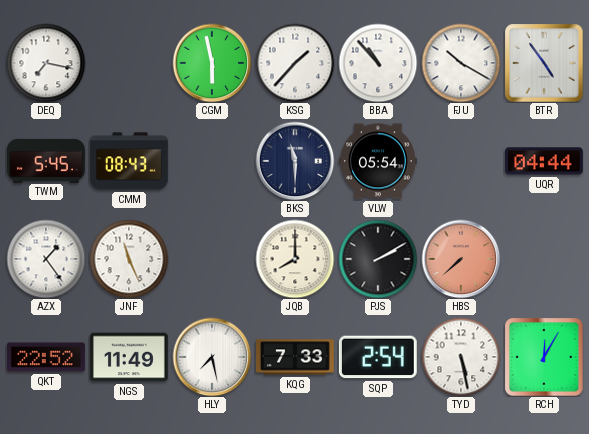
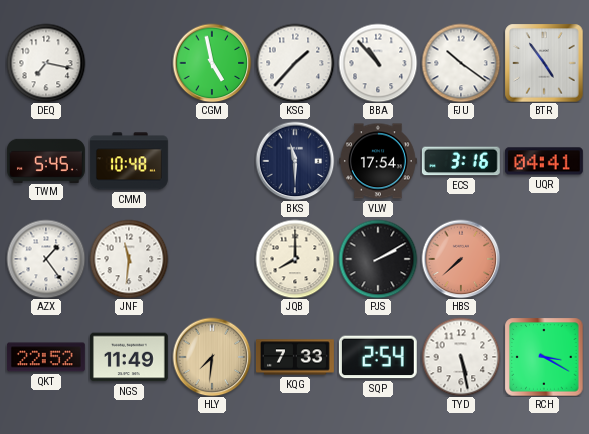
CGM: 5:58 -> 4:58
FJU: 10:20 -> 10:21
CMM: 08:43 -> 10:48
VLW: 05:54 -> 17:54
ECS: none -> 3:16
UQR: 04:44 -> 04:41
JNF: 11:26 -> 11:31
HLY: 7:28 -> 7:31
HLY dial: white -> champagne
RCH: 12:05 -> 3:20
